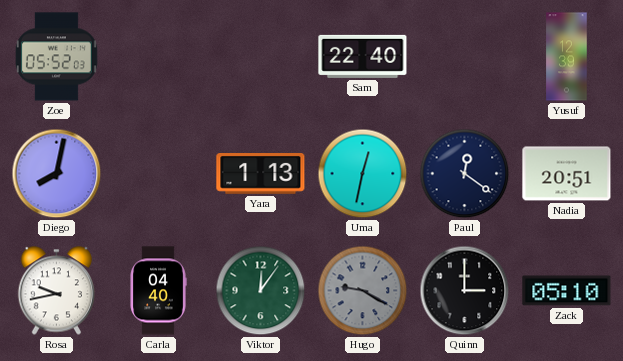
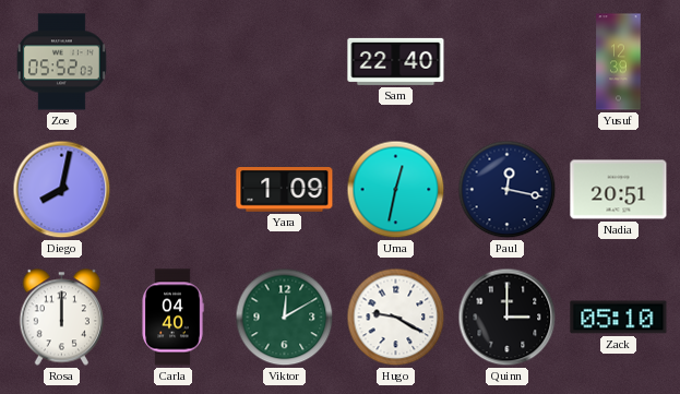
Yara: 1:13 -> 1:09
Paul: 12:21 -> 12:17
Rosa: 9:43 -> 12:00
Viktor: 12:06 -> 12:10
Hugo dial: grey -> white
